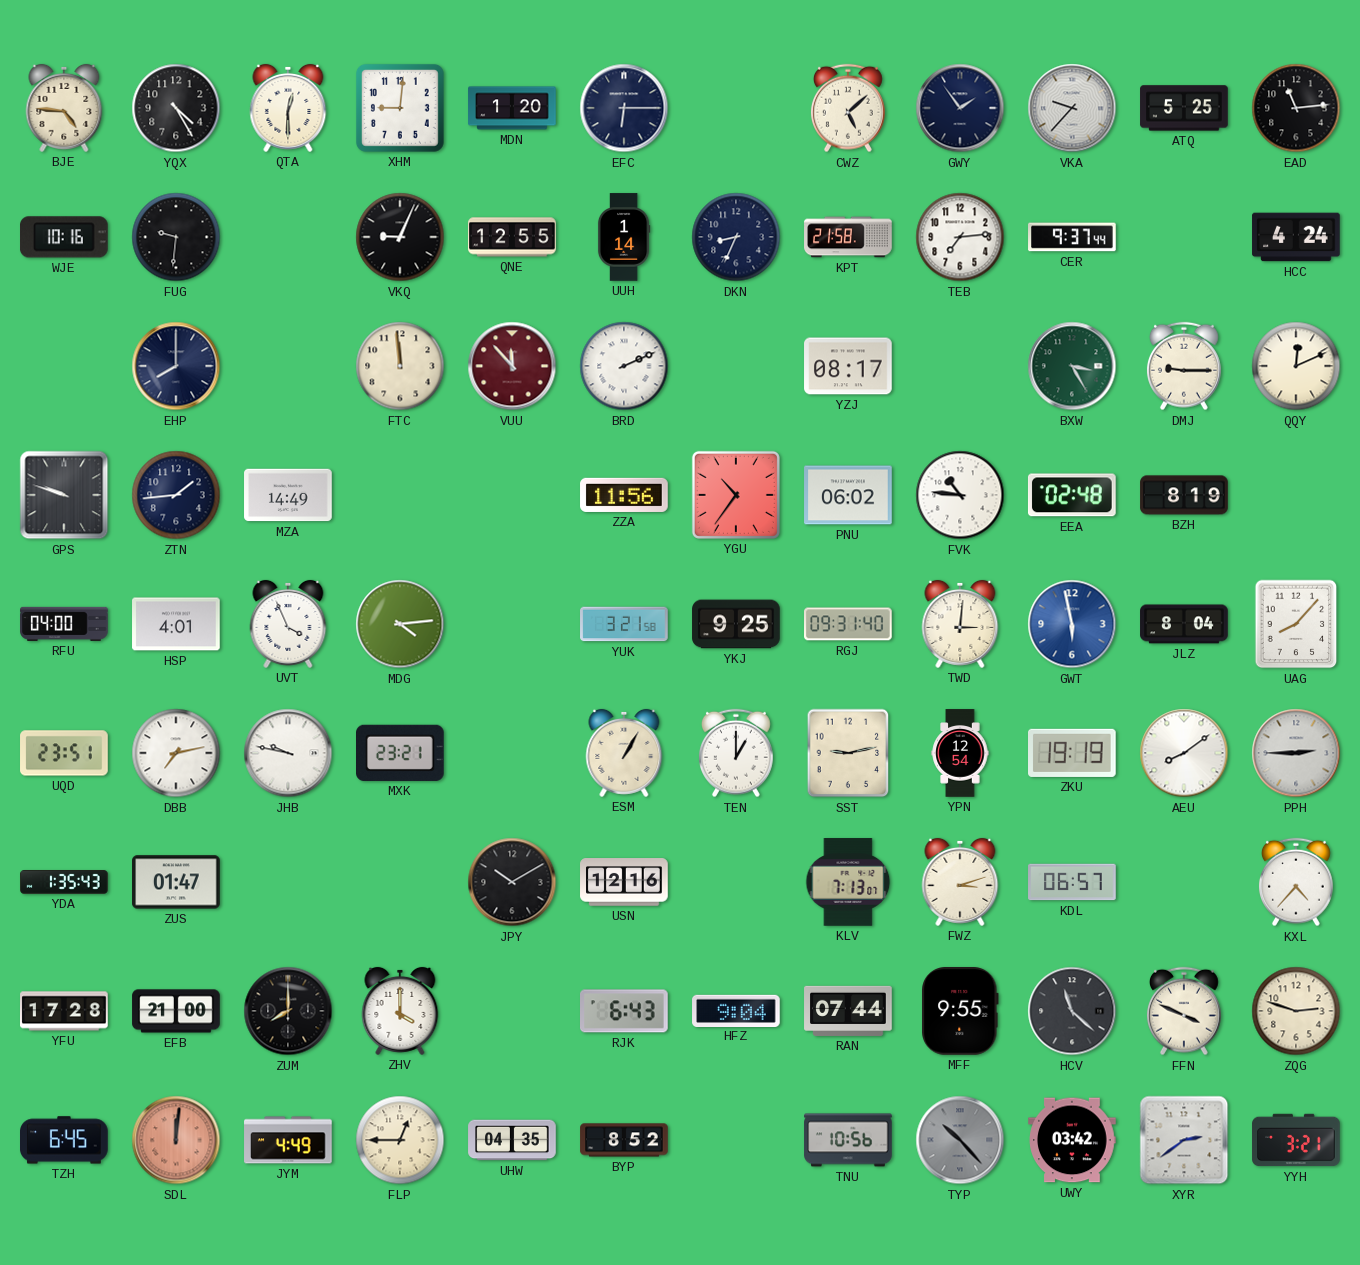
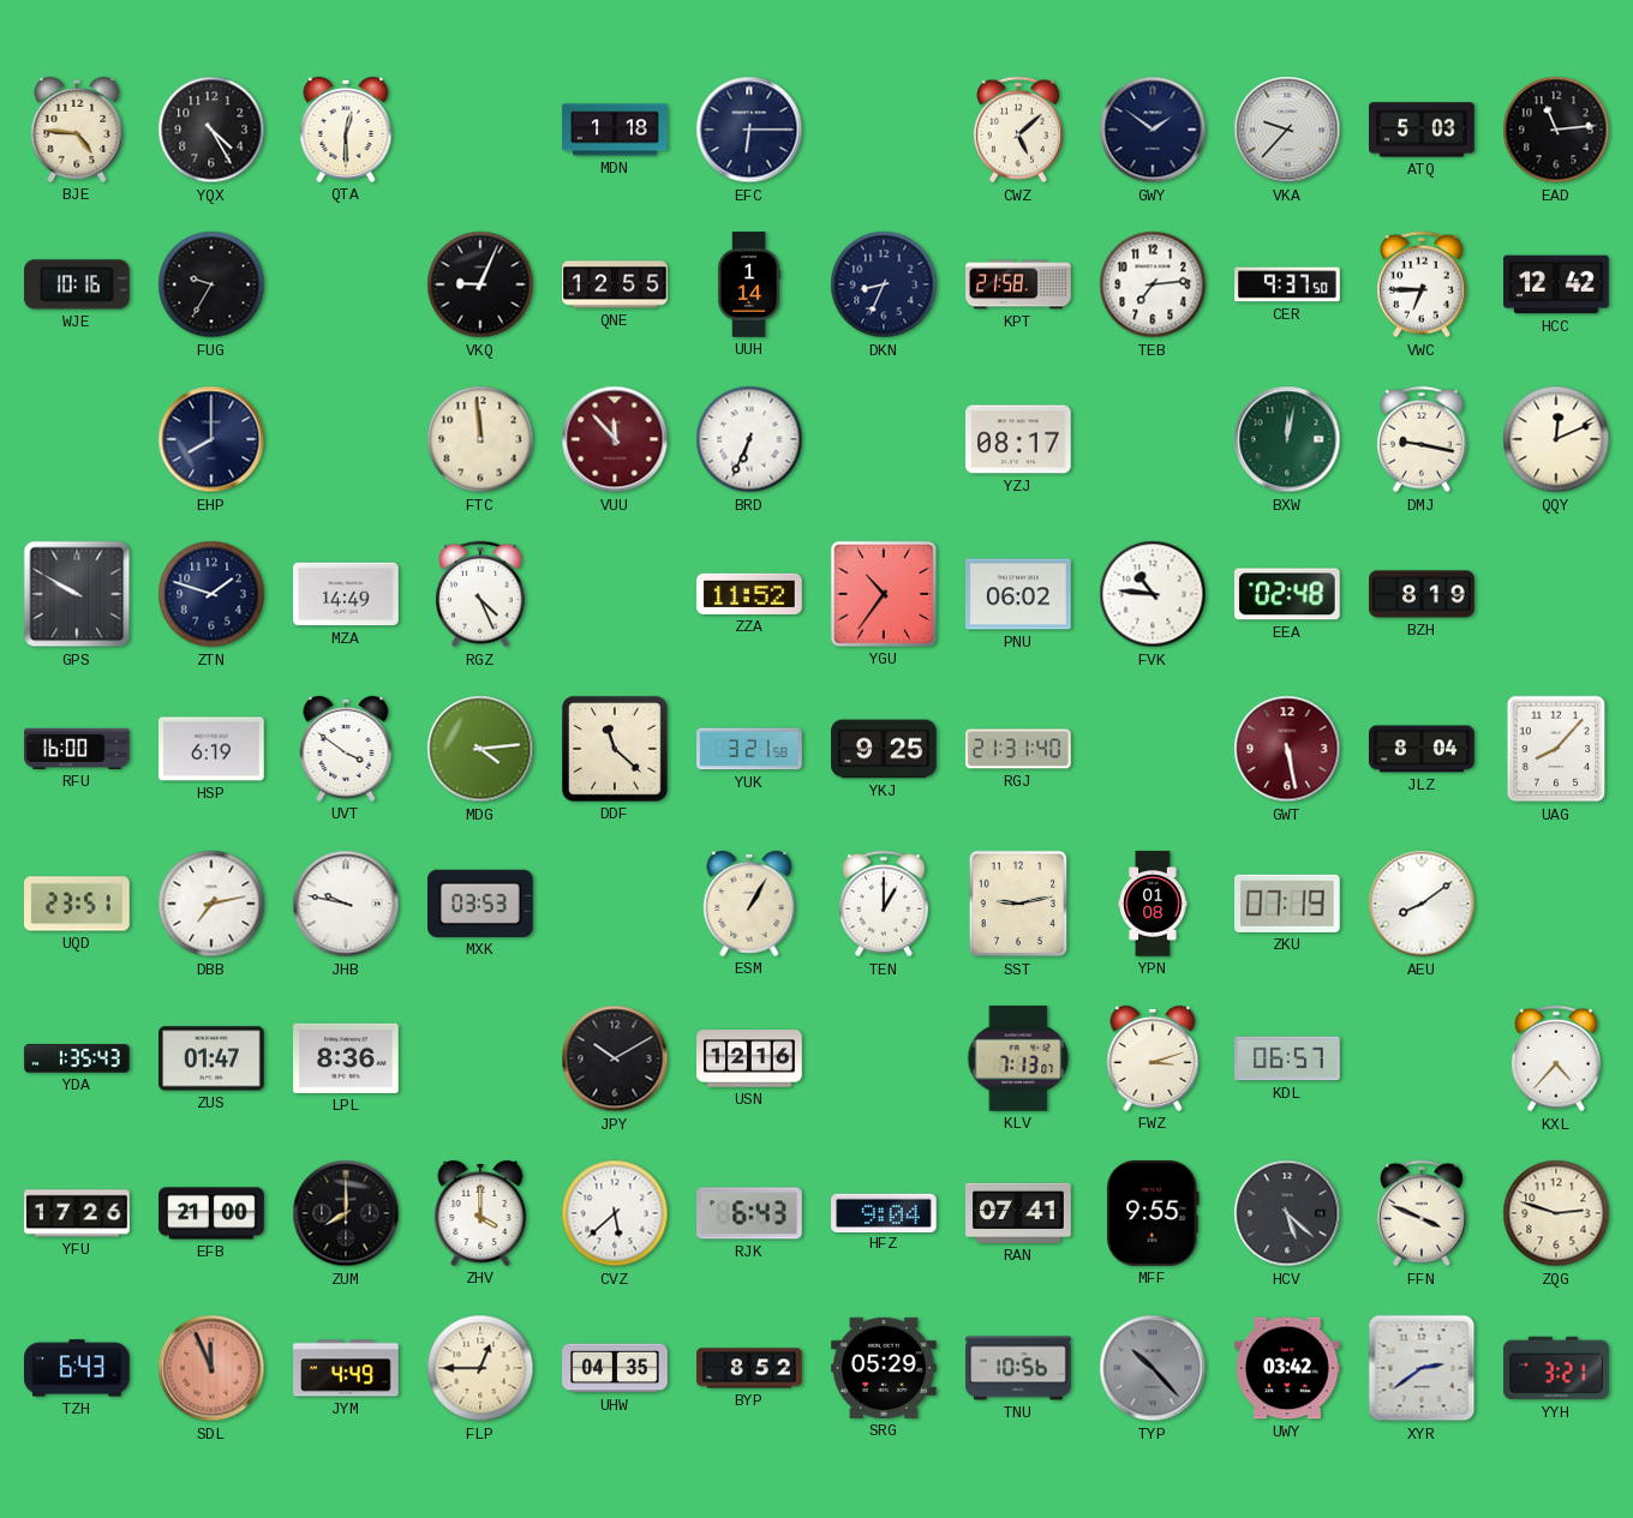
XHM: 9:01 -> none
MDN: 1:20 -> 1:18
GWY: 1:54 -> 1:51
ATQ: 5:25 -> 5:03
FUG: 9:31 -> 9:35
CER: 9:37:44 -> 9:37:50
VWC: none -> 6:45
HCC: 4:24 -> 12:42
BRD: 2:11 -> 6:34
BXW: 3:25 -> 12:02
DMJ: 9:15 -> 9:17
GPS: 9:48 -> 9:50
ZTN: 1:44 -> 1:48
RGZ: none -> 4:26
ZZA: 11:56 -> 11:52
RFU: 04:00 -> 16:00
HSP: 4:01 -> 6:19
UVT: 3:56 -> 3:51
DDF: none -> 11:22
RGJ: 09:31 -> 21:31
TWD: 3:01 -> none
GWT: 5:58 -> 5:28
GWT dial: blue -> burgundy
MXK: 23:21 -> 03:53
YPN: 12:54 -> 01:08
ZKU: 19:19 -> 07:19
PPH: 2:45 -> none
LPL: none -> 8:36
YFU: 17:28 -> 17:26
CVZ: none -> 5:38
RAN: 07:44 -> 07:41
HCV: 11:22 -> 5:22
TZH: 6:45 -> 6:43
SDL: 12:01 -> 11:56
SRG: none -> 05:29
